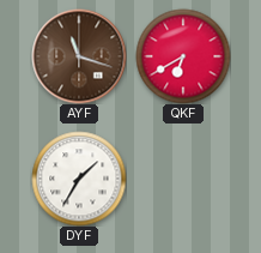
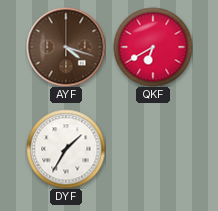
AYF: 11:18 -> 4:18
